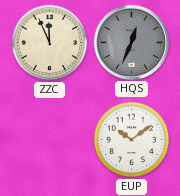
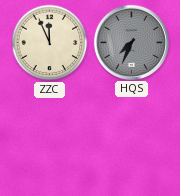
HQS: 12:34 -> 7:34
EUP: 10:09 -> none
